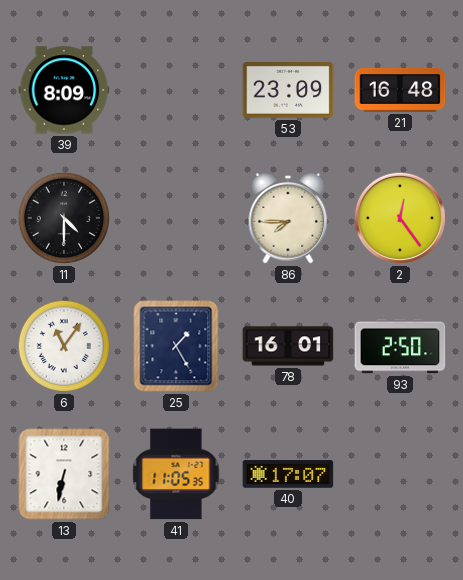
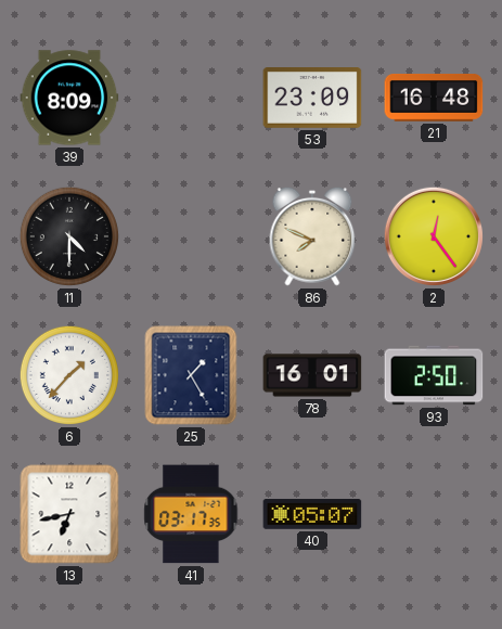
86: 7:45 -> 7:49
6: 11:06 -> 1:37
13: 6:32 -> 6:43
41: 11:05 -> 03:17
40: 17:07 -> 05:07
